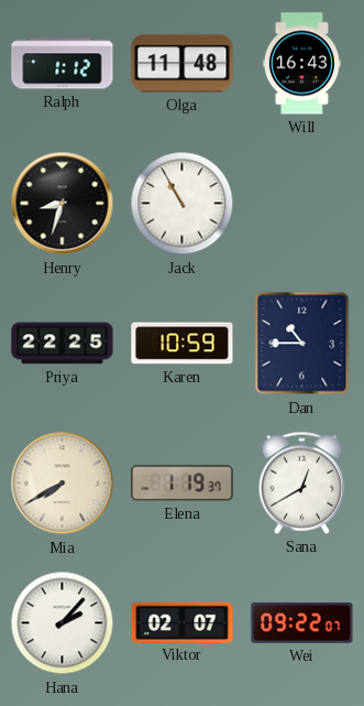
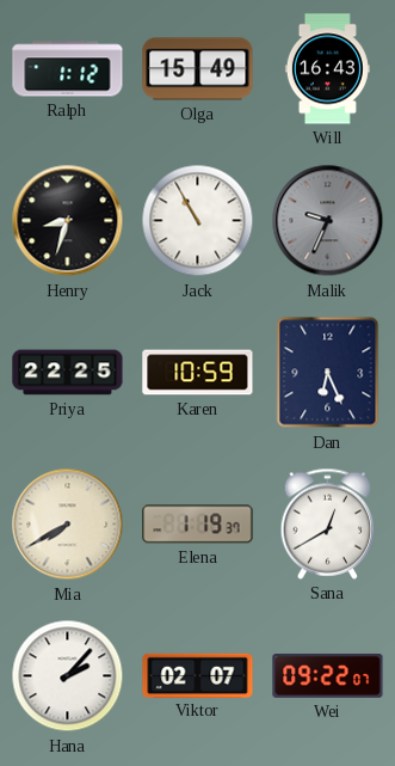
Olga: 11:48 -> 15:49
Malik: none -> 9:34
Dan: 10:45 -> 6:26
